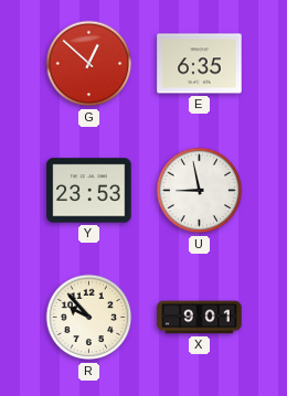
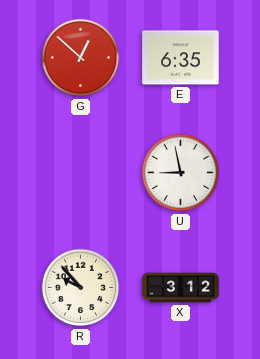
Y: 23:53 -> none
X: 9:01 -> 3:12
